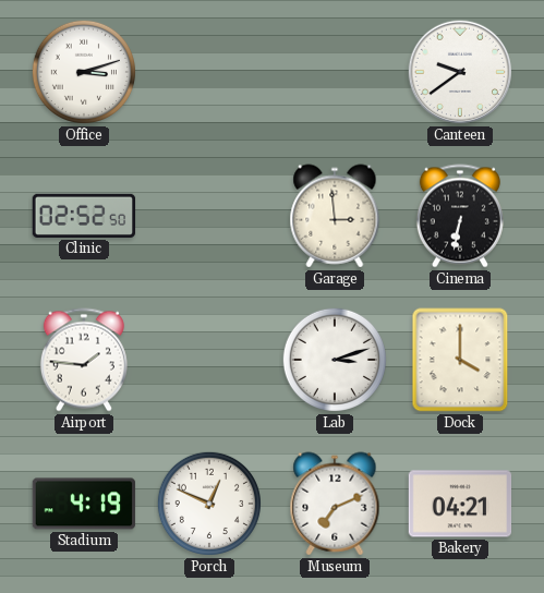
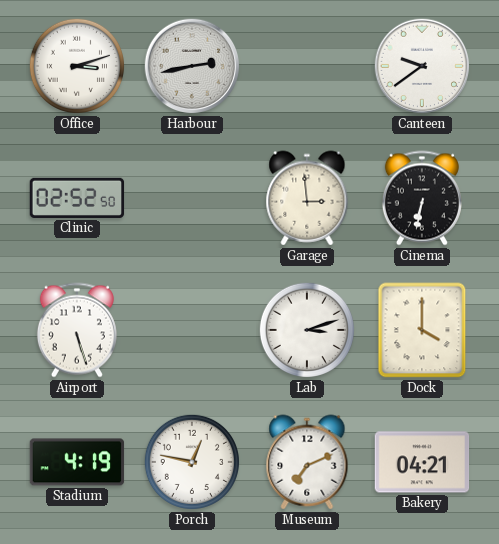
Harbour: none -> 2:43
Airport: 1:46 -> 5:27
Porch: 12:49 -> 12:47
